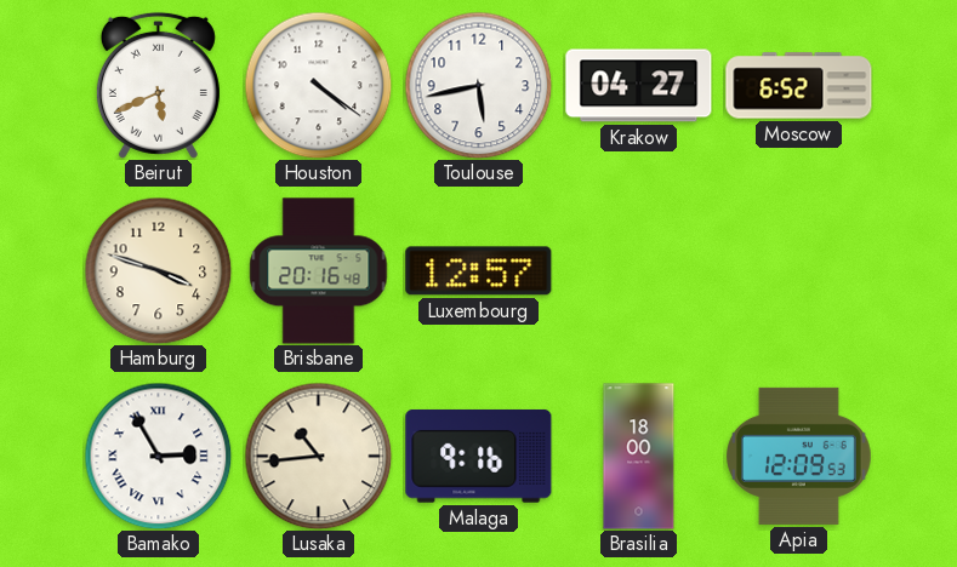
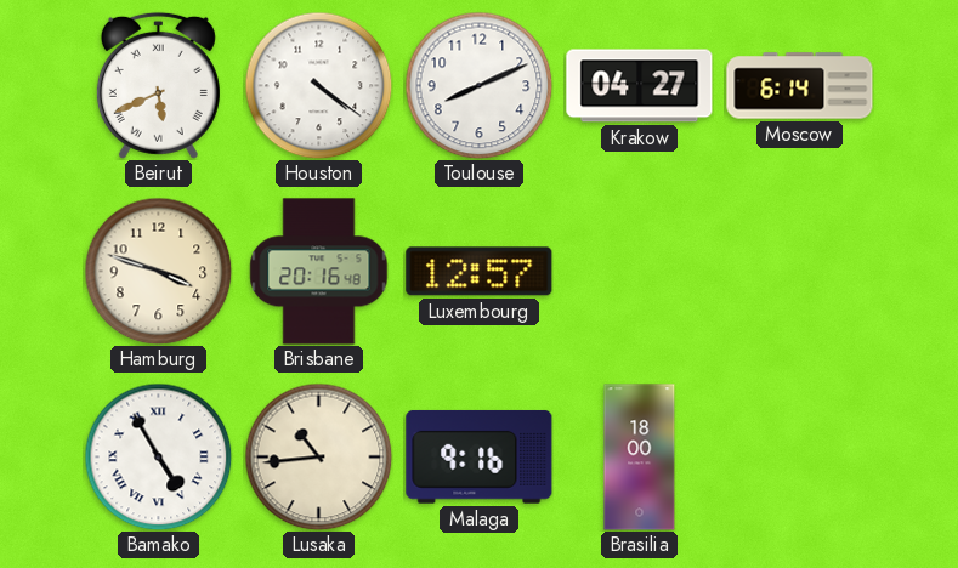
Toulouse: 5:43 -> 8:11
Moscow: 6:52 -> 6:14
Bamako: 2:55 -> 4:55
Apia: 12:09 -> none
